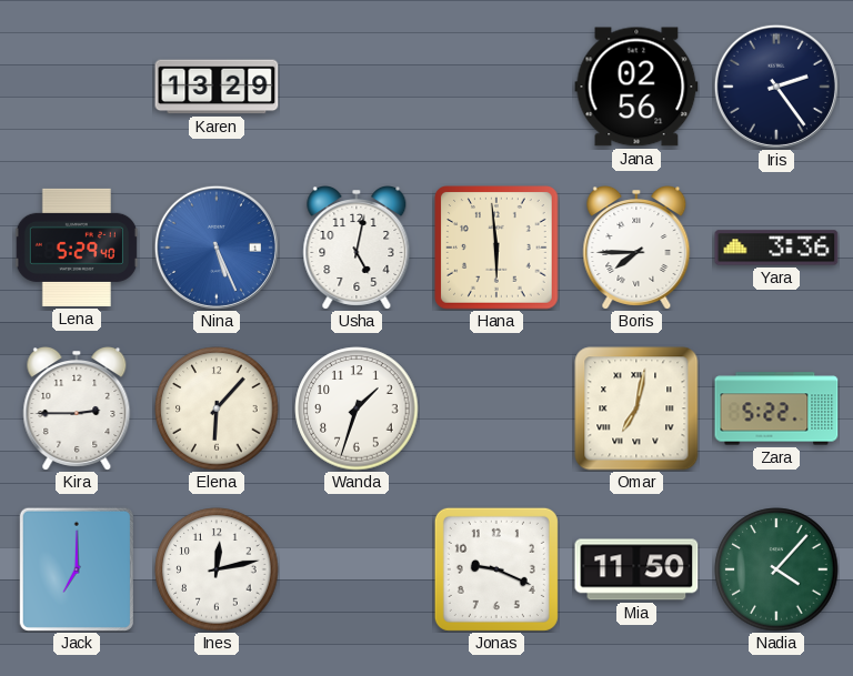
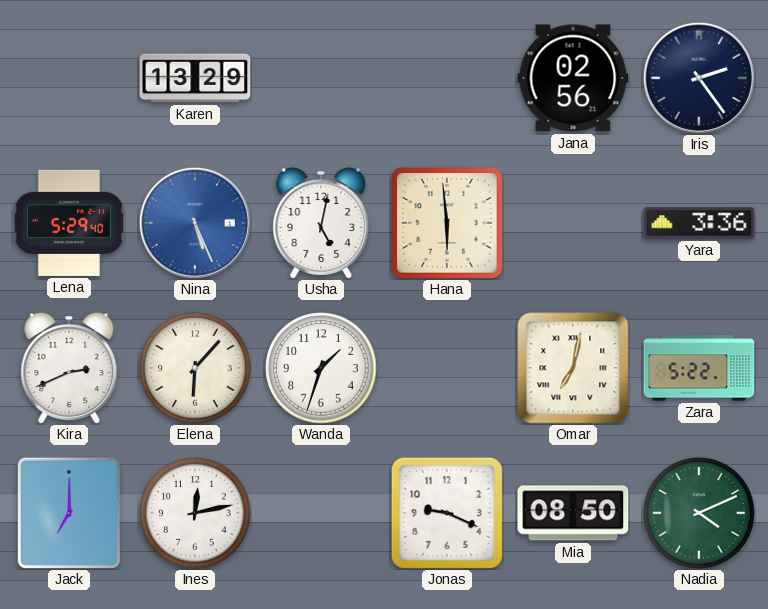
Boris: 7:45 -> none
Kira: 2:45 -> 2:41
Mia: 11:50 -> 08:50
Nadia: 4:07 -> 4:11
